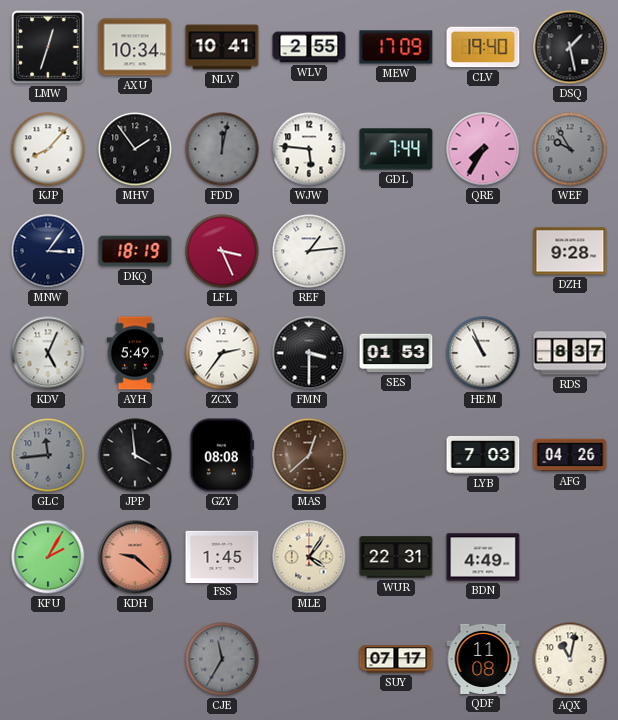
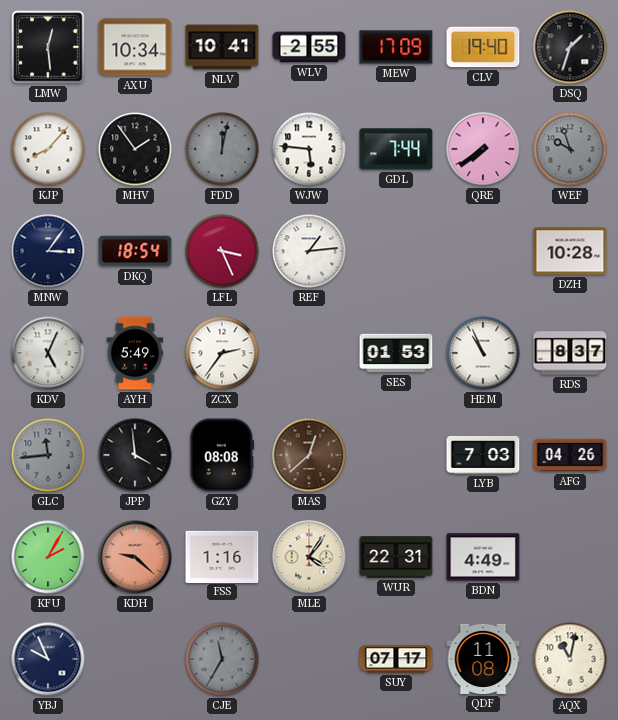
LMW: 12:33 -> 12:29
DSQ: 1:28 -> 1:33
QRE: 7:35 -> 7:39
WEF: 9:55 -> 9:57
DKQ: 18:19 -> 18:54
DZH: 9:28 -> 10:28
FMN: 3:30 -> none
FSS: 1:45 -> 1:16
YBJ: none -> 9:56
